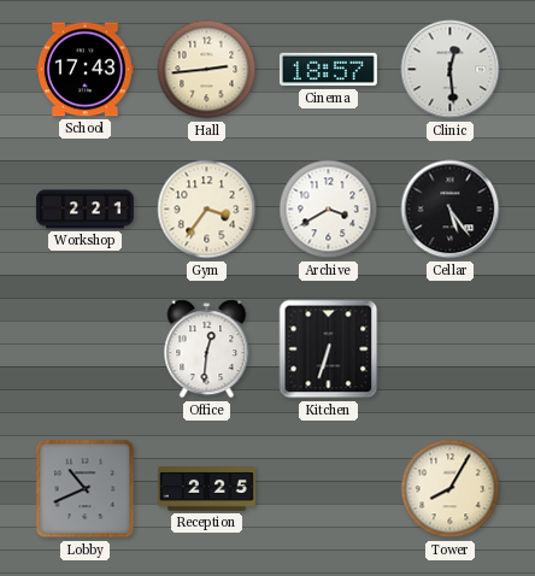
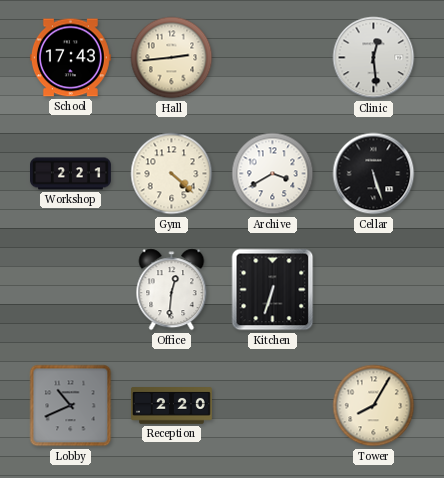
Cinema: 18:57 -> none
Gym: 3:36 -> 4:22
Cellar: 5:24 -> 5:27
Reception: 2:25 -> 2:20
